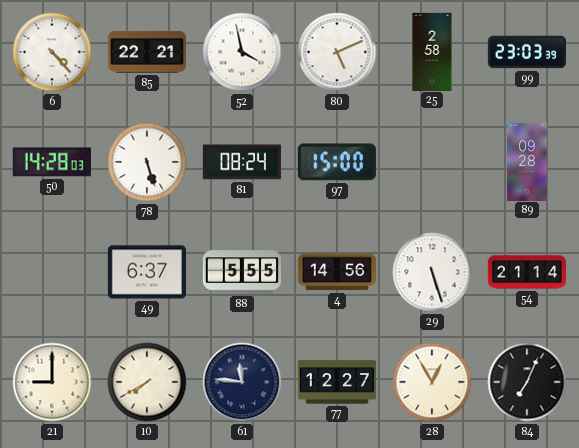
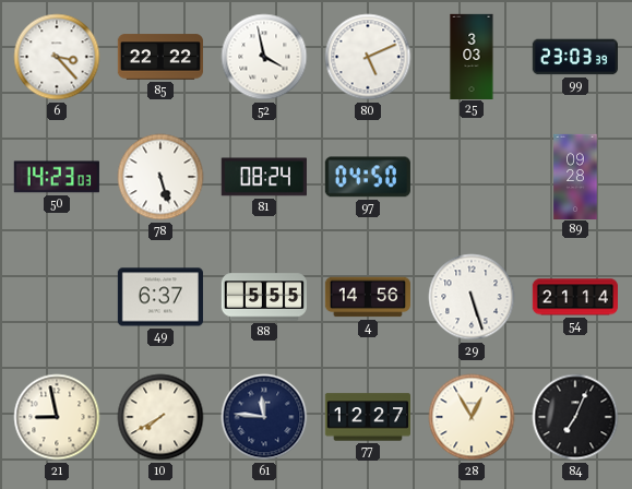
6: 4:23 -> 3:23
85: 22:21 -> 22:22
25: 2:58 -> 3:03
50: 14:28 -> 14:23
97: 15:00 -> 04:50
21: 9:00 -> 8:58
